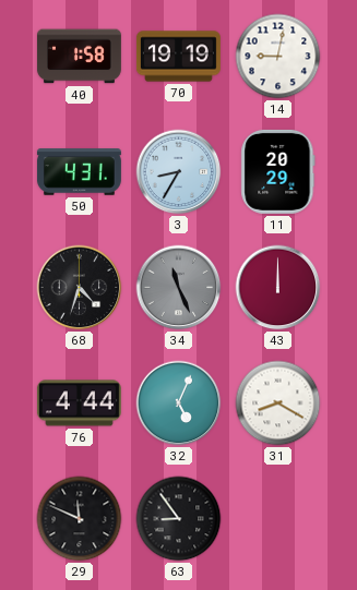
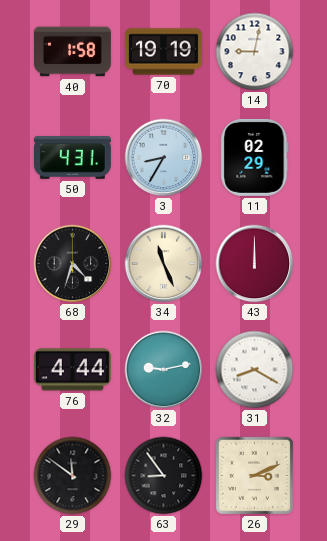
11: 20:29 -> 02:29
34 dial: grey -> cream
32: 5:04 -> 9:13
29: 11:49 -> 11:51
26: none -> 3:11
